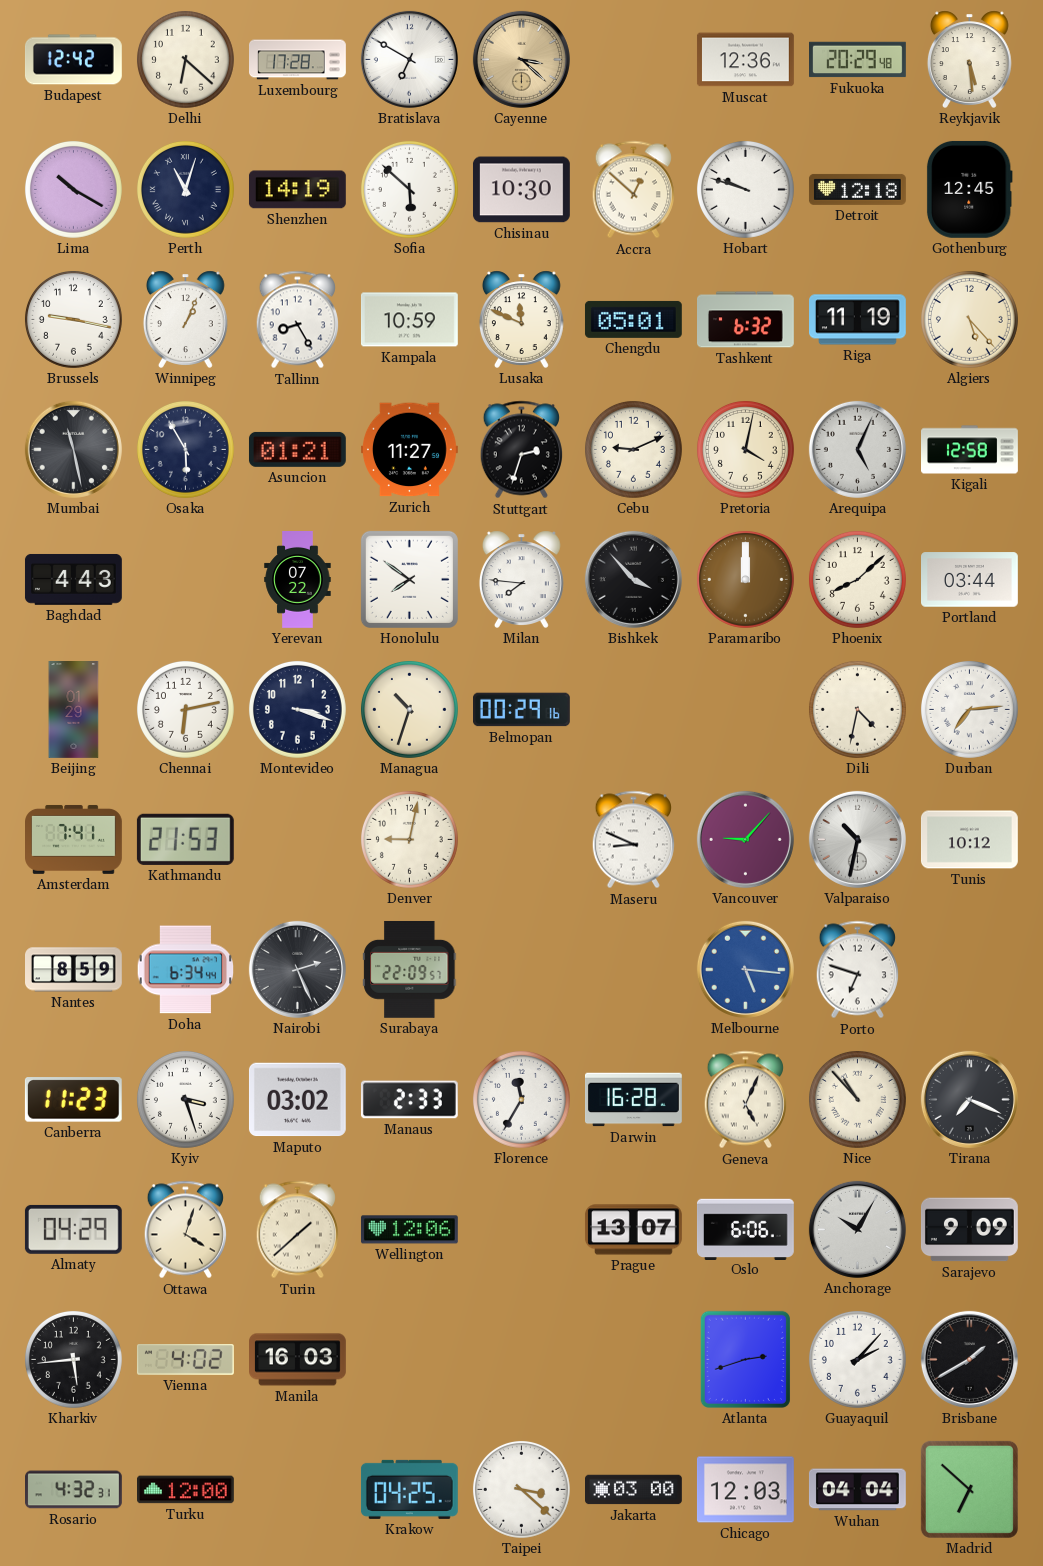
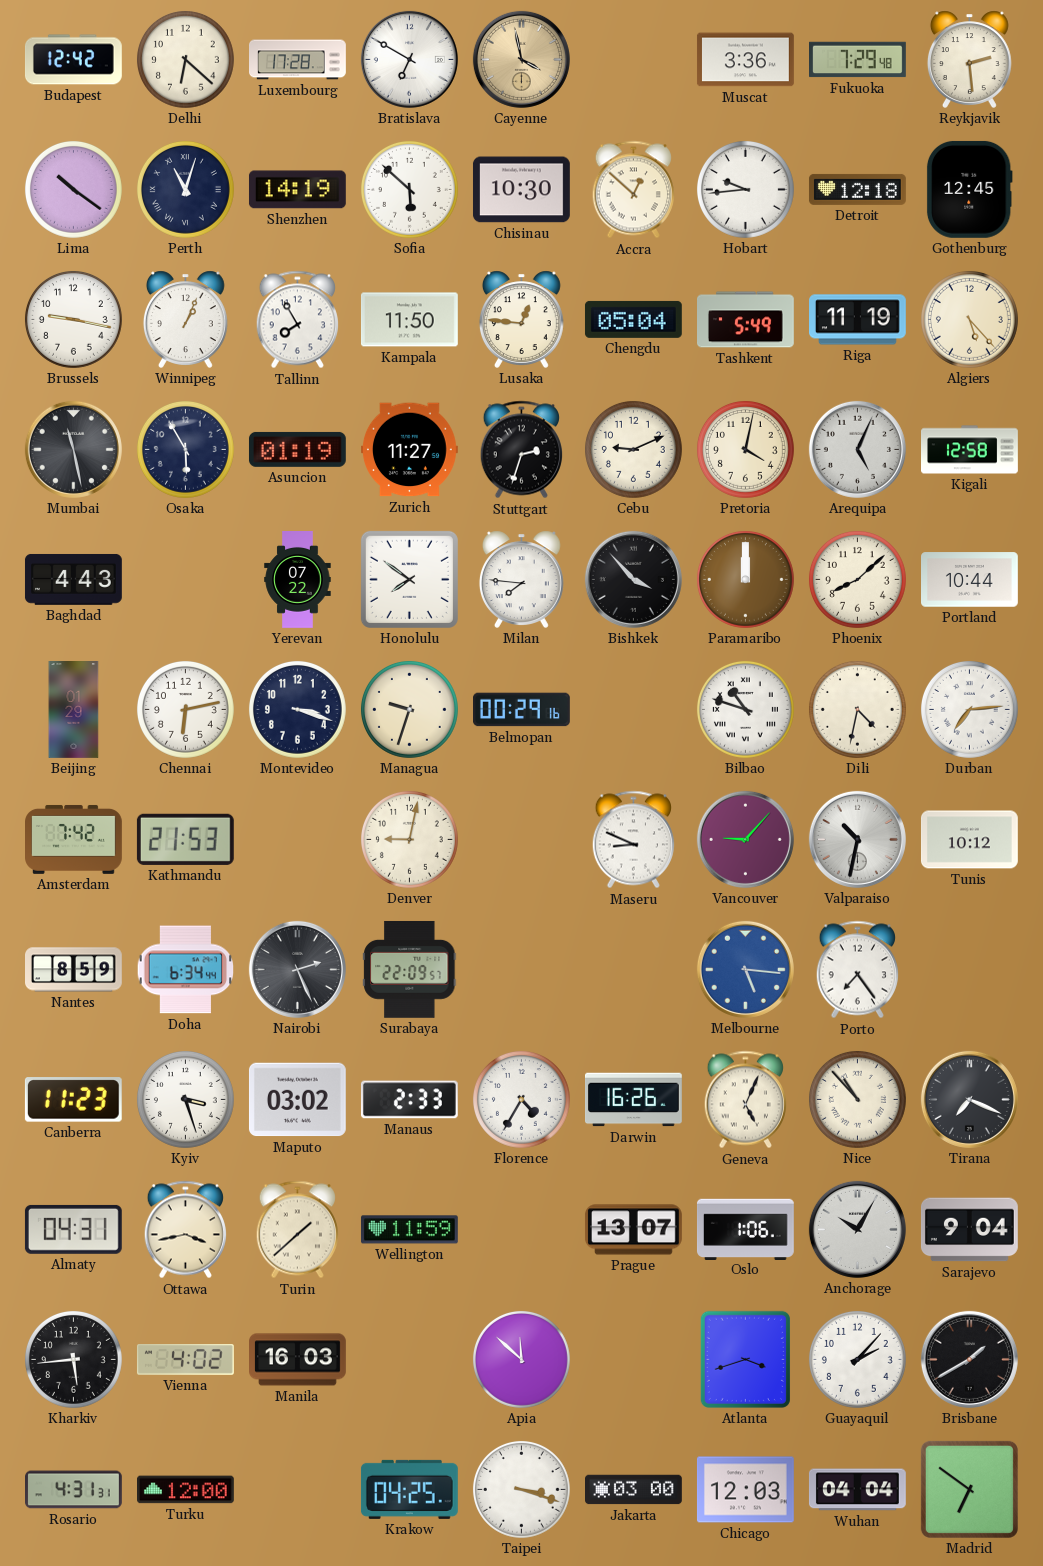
Cayenne: 3:22 -> 3:58
Muscat: 12:36 -> 3:36
Fukuoka: 20:29 -> 7:29
Reykjavik: 5:29 -> 2:29
Lima: 10:20 -> 10:21
Hobart: 9:48 -> 9:44
Tallinn: 8:25 -> 7:55
Kampala: 10:59 -> 11:50
Lusaka: 11:49 -> 12:46
Chengdu: 05:01 -> 05:04
Tashkent: 6:32 -> 5:49
Asuncion: 01:21 -> 01:19
Portland: 03:44 -> 10:44
Managua: 10:33 -> 9:33
Bilbao: none -> 10:48
Amsterdam: 7:41 -> 7:42
Porto: 6:48 -> 7:24
Florence: 11:35 -> 4:35
Darwin: 16:28 -> 16:26
Almaty: 04:29 -> 04:31
Ottawa: 4:03 -> 3:43
Wellington: 12:06 -> 11:59
Oslo: 6:06 -> 1:06
Sarajevo: 9:09 -> 9:04
Apia: none -> 11:52
Atlanta: 2:42 -> 3:42
Rosario: 4:32 -> 4:31
Taipei: 3:22 -> 3:18
Madrid: 6:52 -> 6:51
